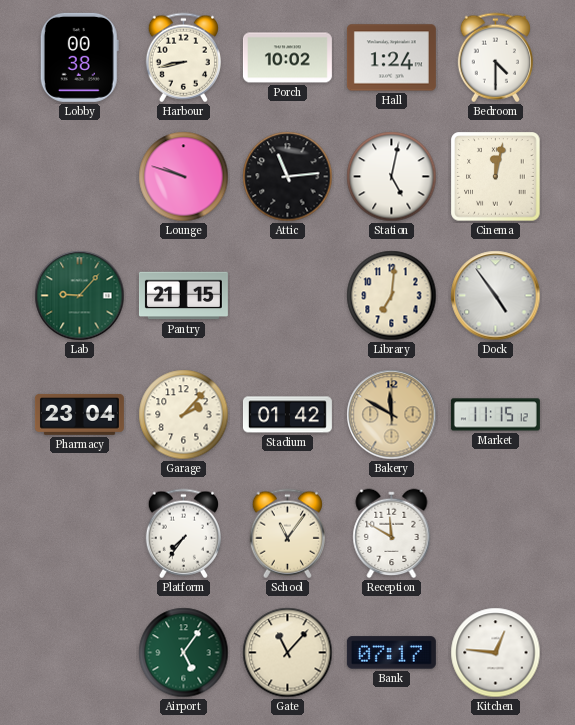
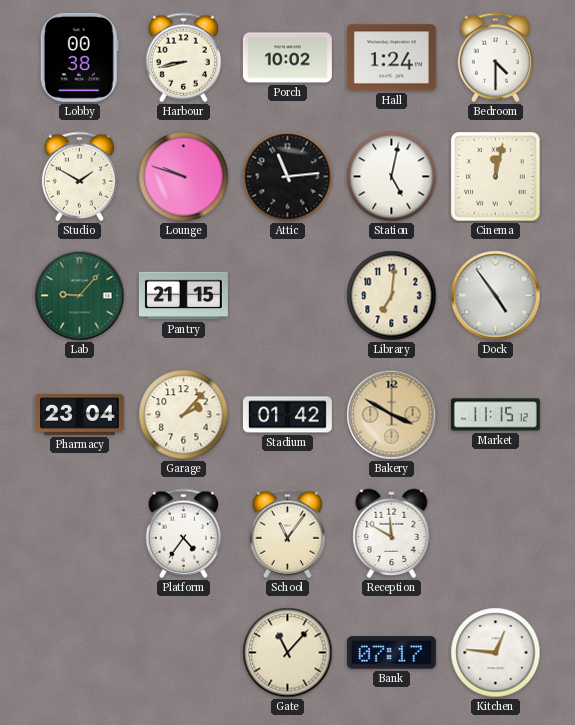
Studio: none -> 1:50
Bakery: 11:50 -> 3:50
Platform: 7:36 -> 4:36
Airport: 5:06 -> none
